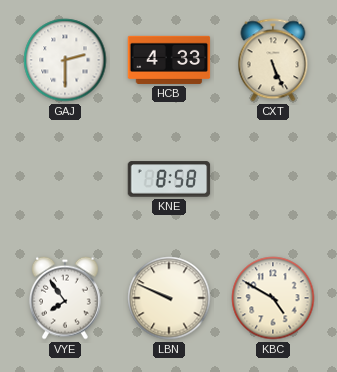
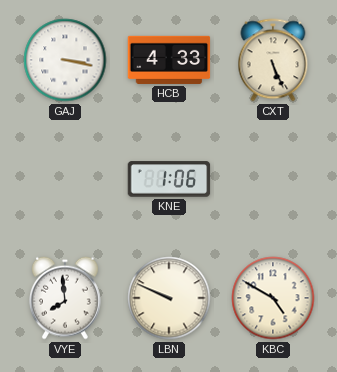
GAJ: 2:30 -> 3:17
KNE: 8:58 -> 1:06
VYE: 7:54 -> 7:59
